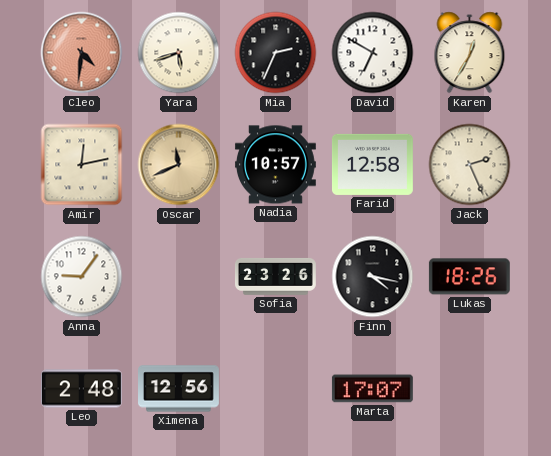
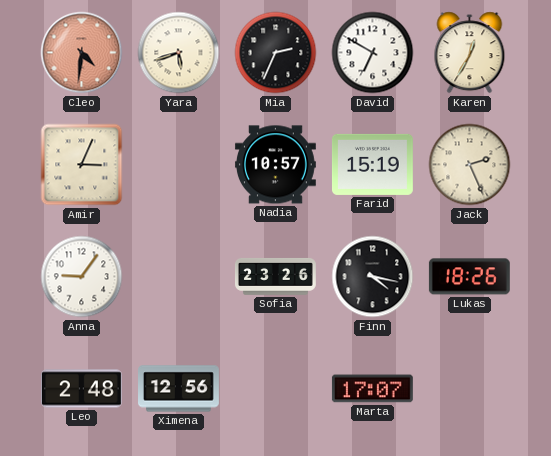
Amir: 12:13 -> 3:04
Oscar: 11:41 -> none
Farid: 12:58 -> 15:19
